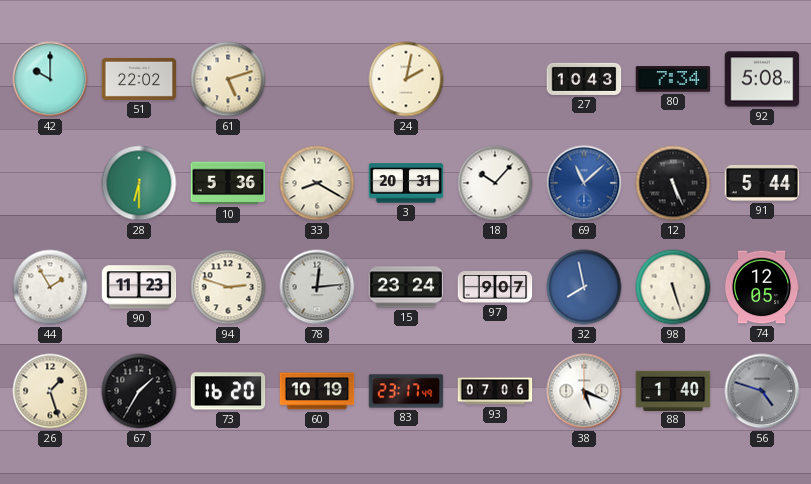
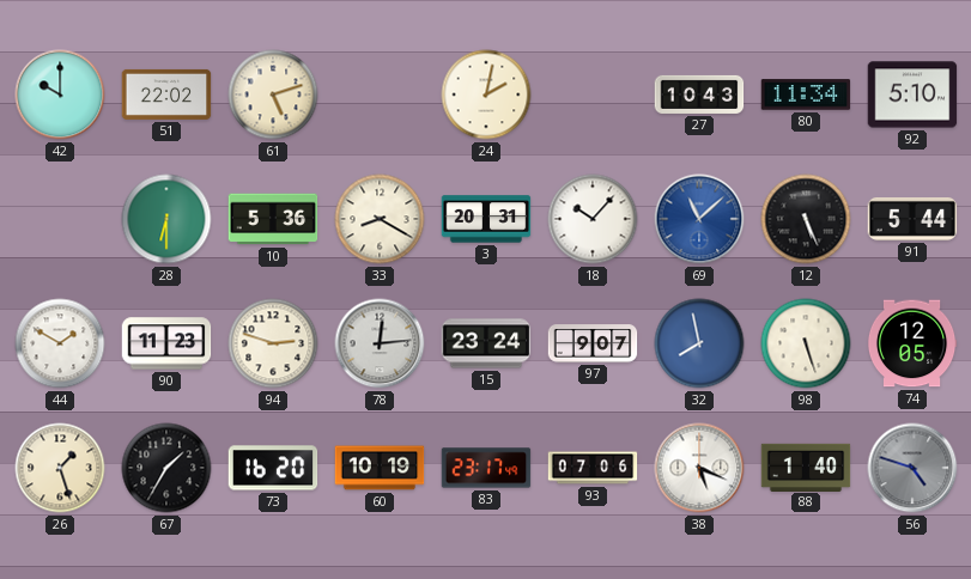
80: 7:34 -> 11:34
92: 5:08 -> 5:10
44: 1:55 -> 1:50
